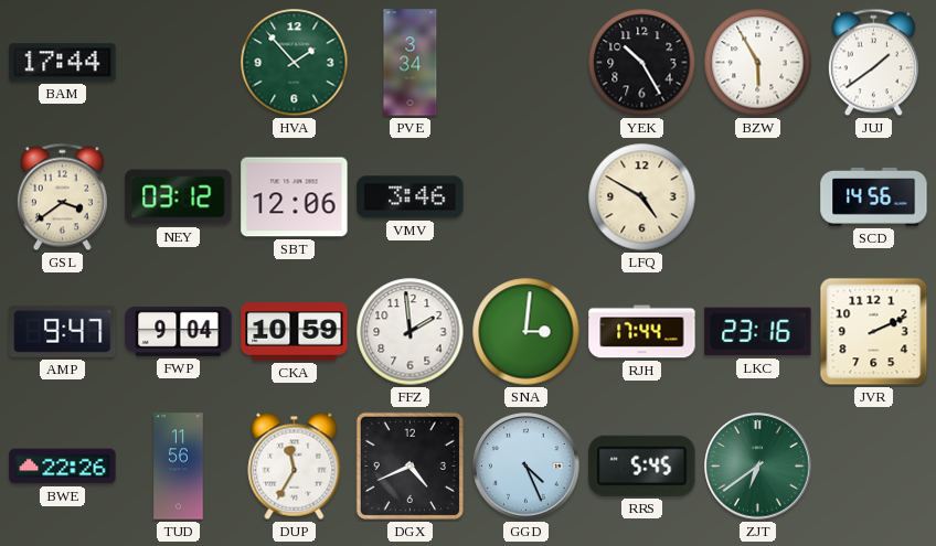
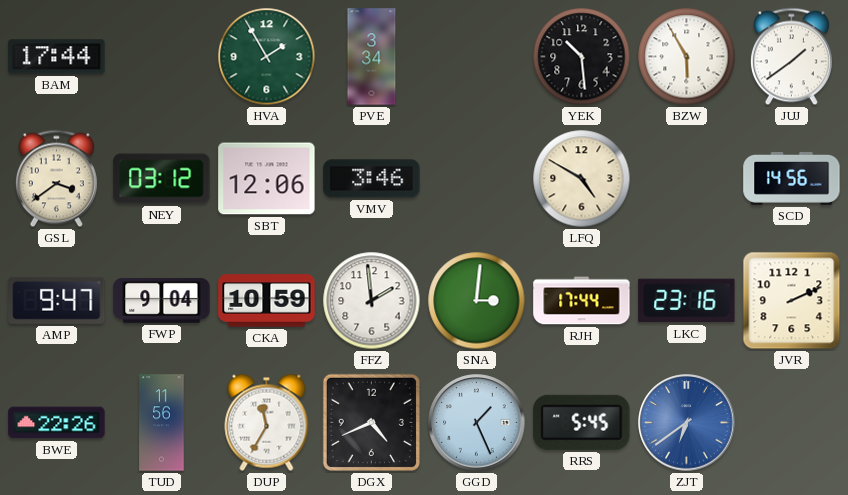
HVA: 1:53 -> 1:55
YEK: 10:25 -> 10:29
GGD: 4:26 -> 1:26
ZJT dial: green -> blue
